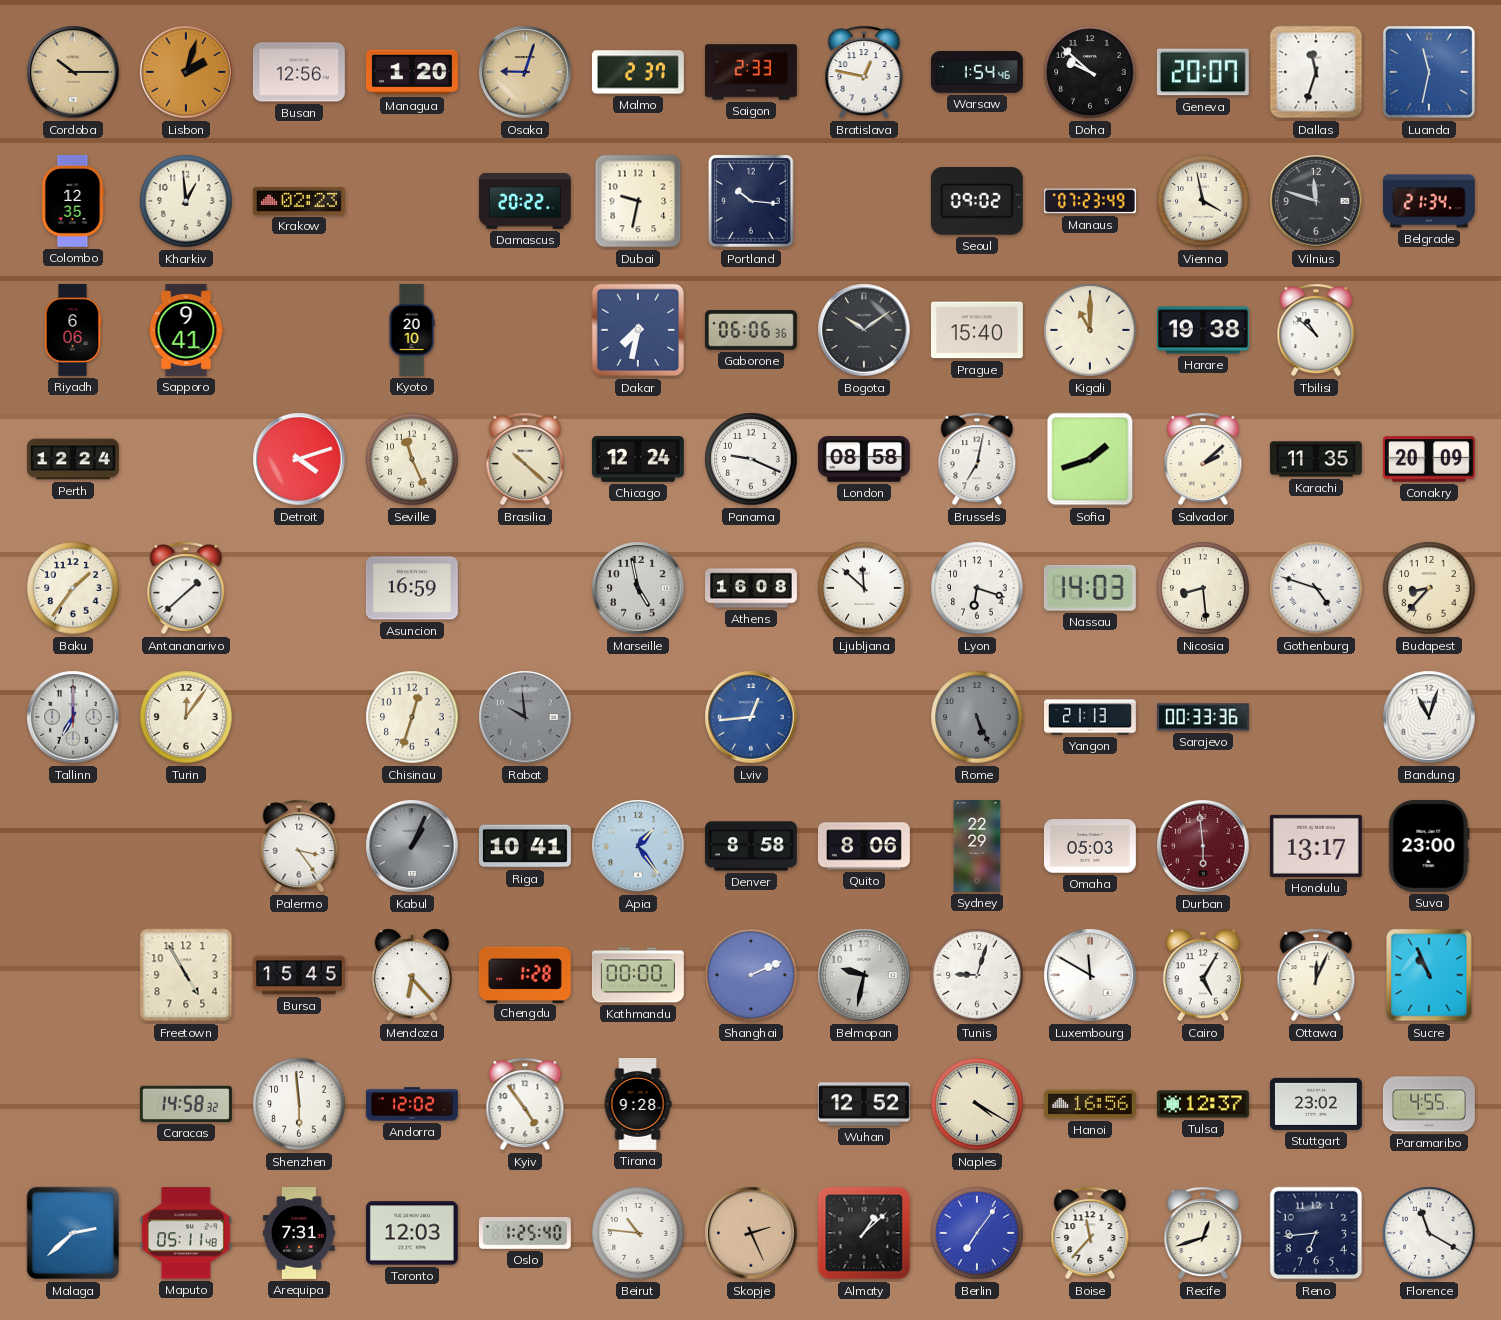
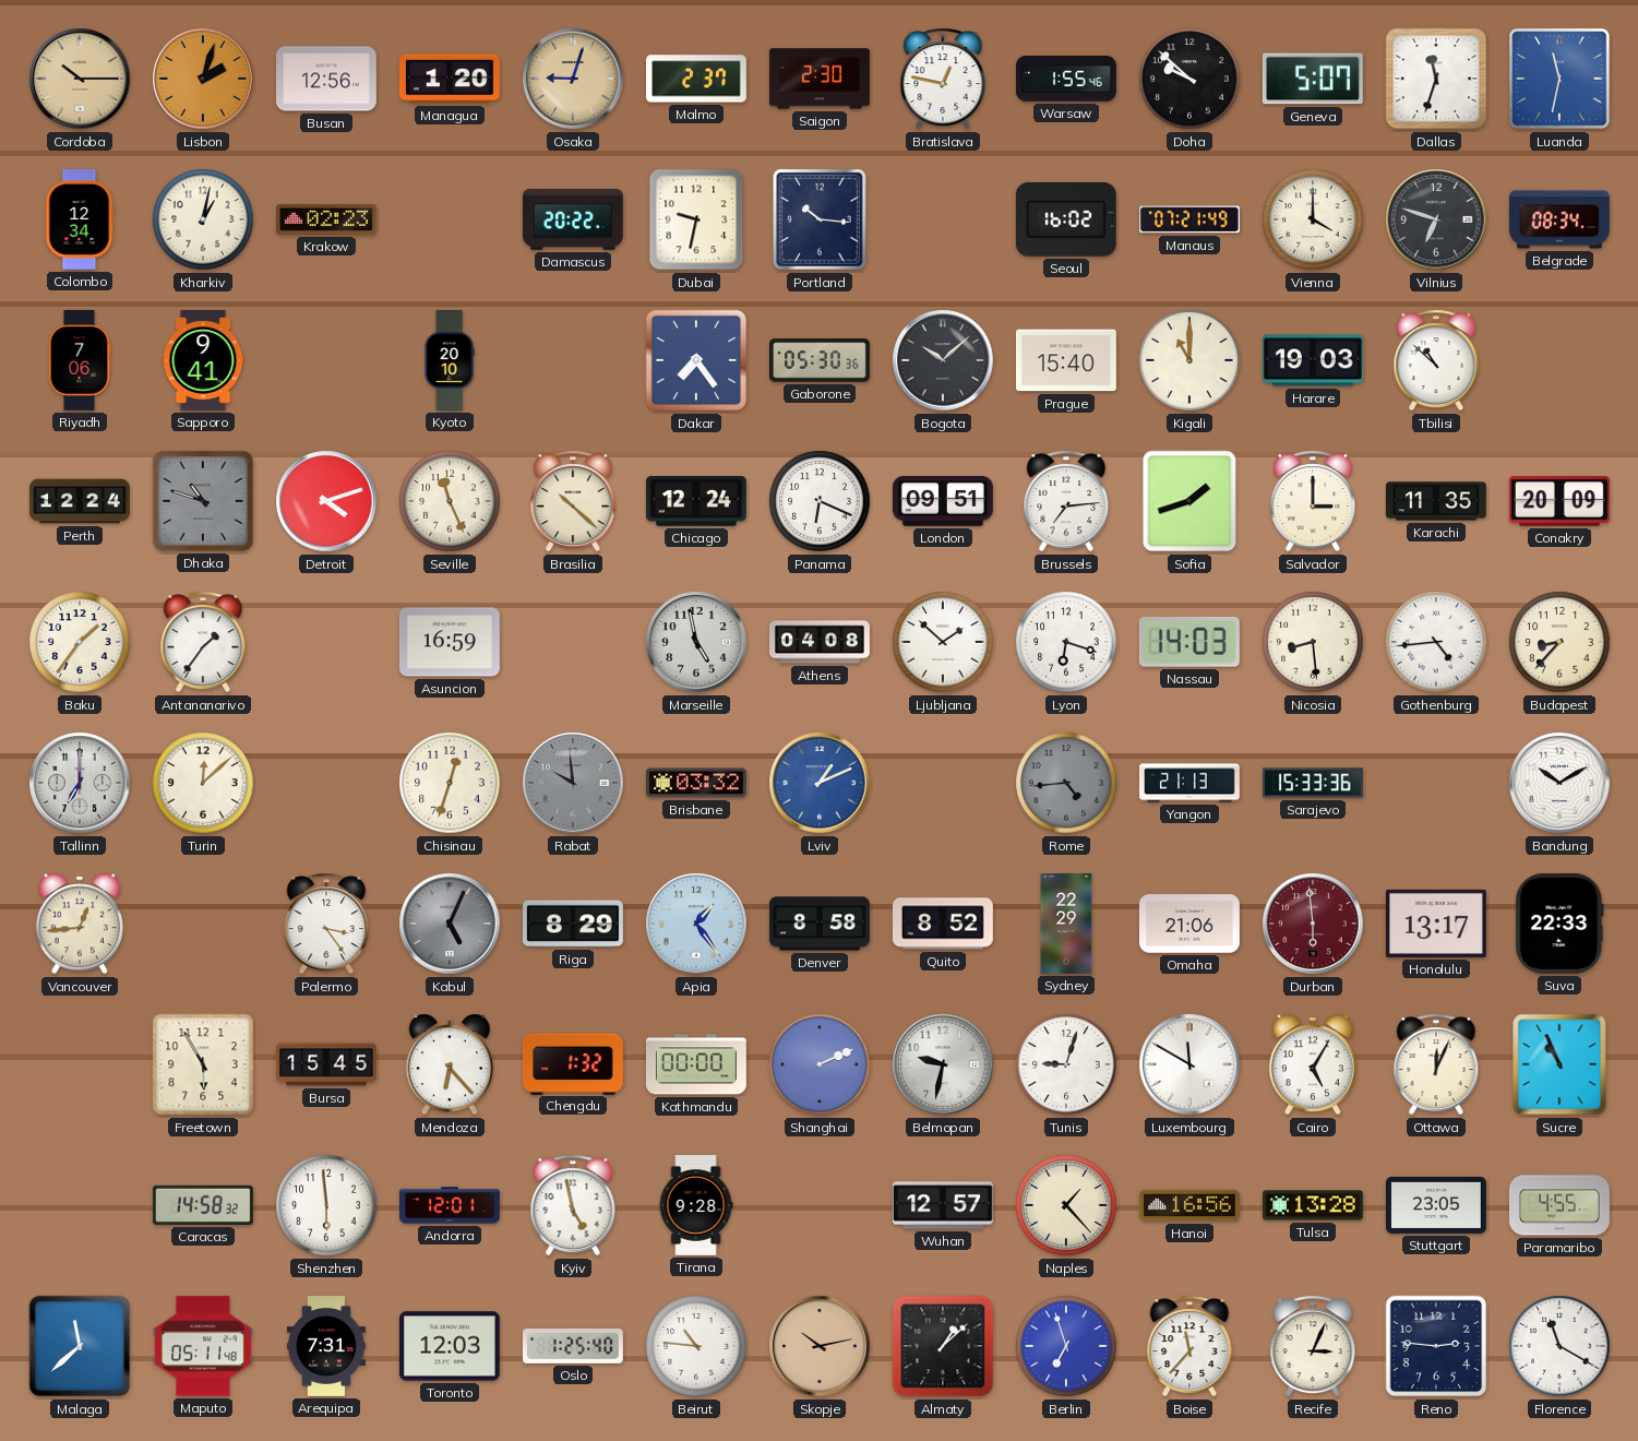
Saigon: 2:33 -> 2:30
Warsaw: 1:54 -> 1:55
Geneva: 20:07 -> 5:07
Colombo: 12:35 -> 12:34
Kharkiv: 12:59 -> 1:02
Seoul: 09:02 -> 16:02
Manaus: 07:23 -> 07:21
Vienna: 3:58 -> 4:00
Vilnius: 11:48 -> 6:48
Belgrade: 21:34 -> 08:34
Riyadh: 6:06 -> 7:06
Dakar: 7:32 -> 7:24
Gaborone: 06:06 -> 05:30
Bogota: 10:09 -> 10:08
Harare: 19:38 -> 19:03
Dhaka: none -> 10:48
Panama: 9:19 -> 6:19
London: 08:58 -> 09:51
Brussels: 7:02 -> 7:14
Salvador: 2:08 -> 3:00
Antananarivo: 1:38 -> 1:36
Athens: 16:08 -> 04:08
Ljubljana: 11:52 -> 1:52
Gothenburg: 4:48 -> 4:44
Turin: 12:06 -> 12:08
Brisbane: none -> 03:32
Lviv: 12:44 -> 1:11
Rome: 5:26 -> 4:44
Sarajevo: 00:33 -> 15:33
Bandung: 11:03 -> 10:10
Vancouver: none -> 12:44
Kabul: 1:04 -> 5:04
Riga: 10:41 -> 8:29
Quito: 8:06 -> 8:52
Omaha: 05:03 -> 21:06
Suva: 23:00 -> 22:33
Freetown: 4:55 -> 5:55
Chengdu: 1:28 -> 1:32
Andorra: 12:02 -> 12:01
Kyiv: 4:54 -> 4:58
Wuhan: 12:52 -> 12:57
Naples: 4:20 -> 1:23
Tulsa: 12:37 -> 13:28
Stuttgart: 23:02 -> 23:05
Malaga: 2:38 -> 11:38
Skopje: 2:26 -> 10:13
Berlin: 7:06 -> 6:57
Recife: 12:42 -> 3:04
Reno: 6:44 -> 2:46
